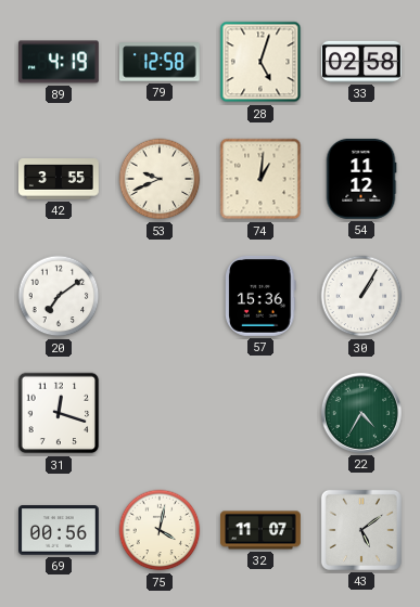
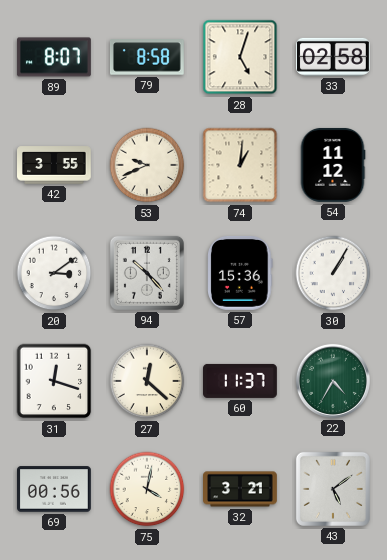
89: 4:19 -> 8:07
79: 12:58 -> 8:58
20: 7:09 -> 3:09
94: none -> 10:23
27: none -> 12:22
60: none -> 11:37
32: 11:07 -> 3:21
